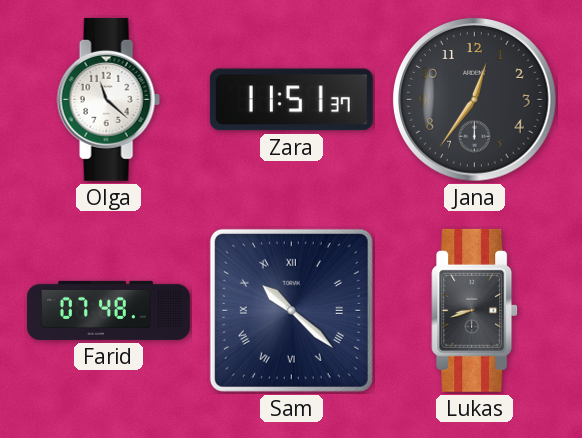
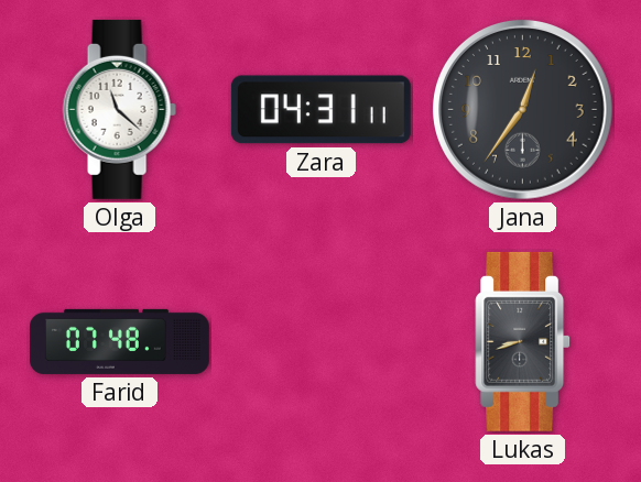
Zara: 11:51 -> 04:31
Sam: 10:22 -> none
